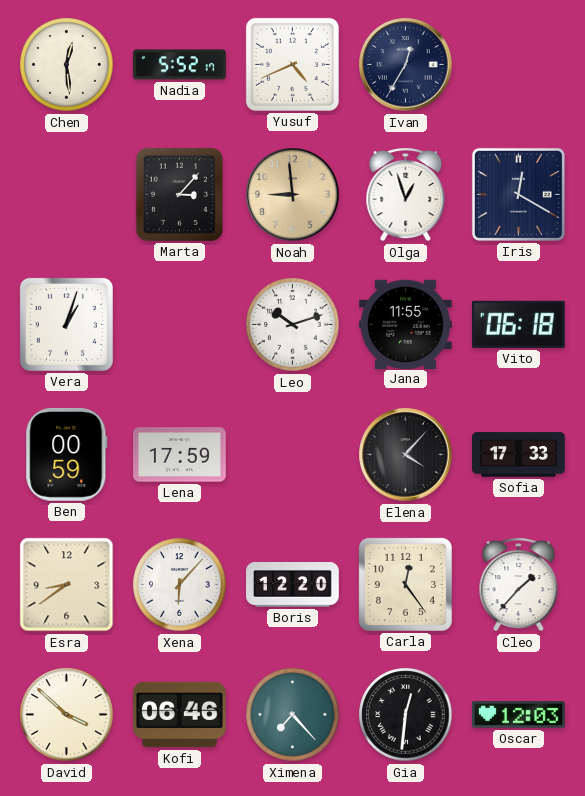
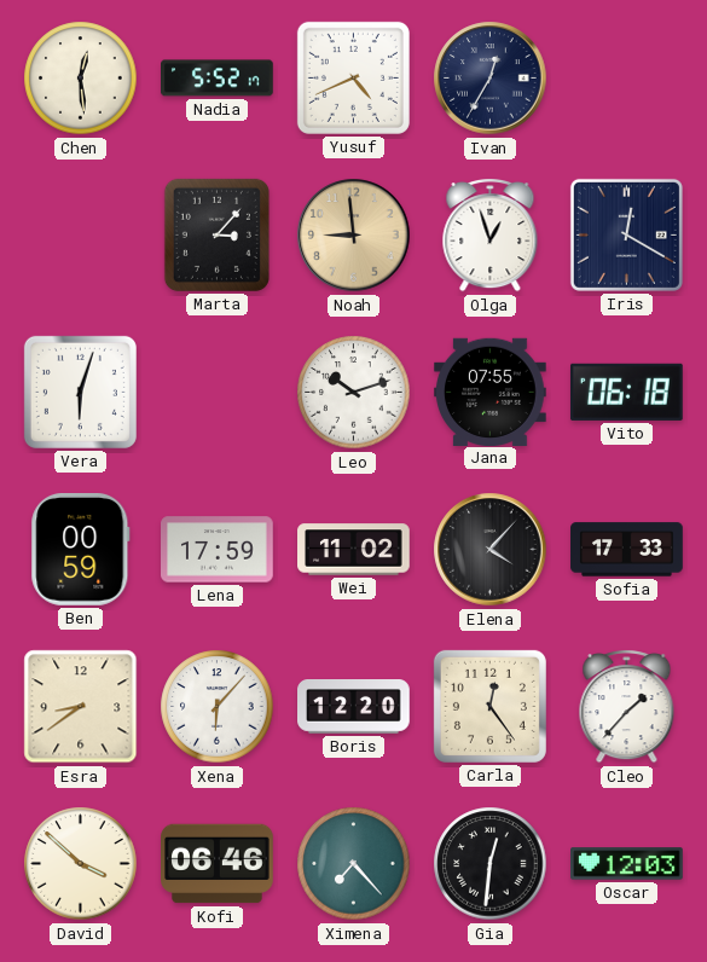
Vera: 1:03 -> 6:03
Jana: 11:55 -> 07:55
Wei: none -> 11:02
